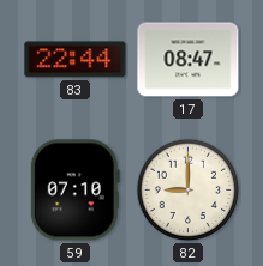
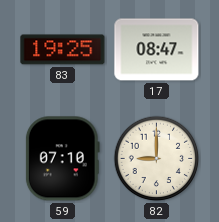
83: 22:44 -> 19:25
